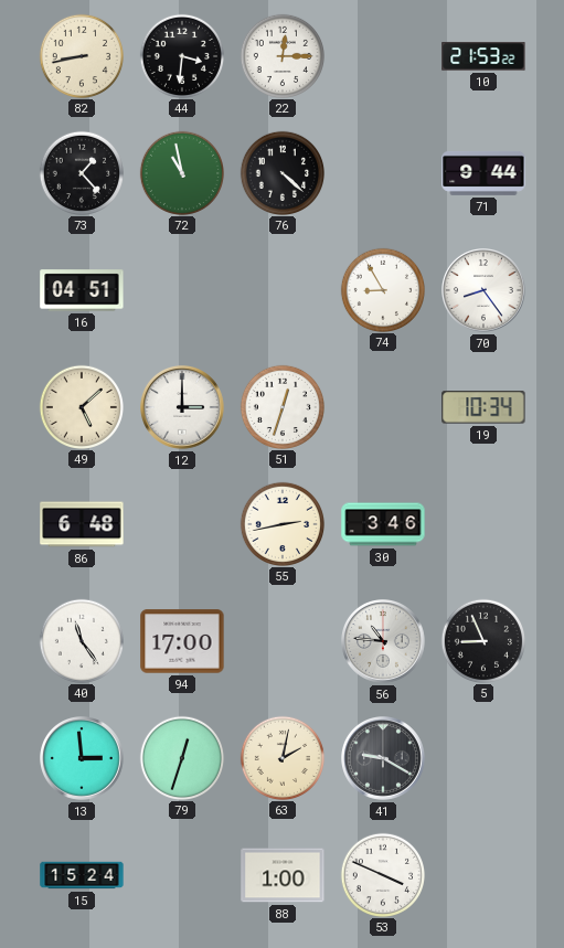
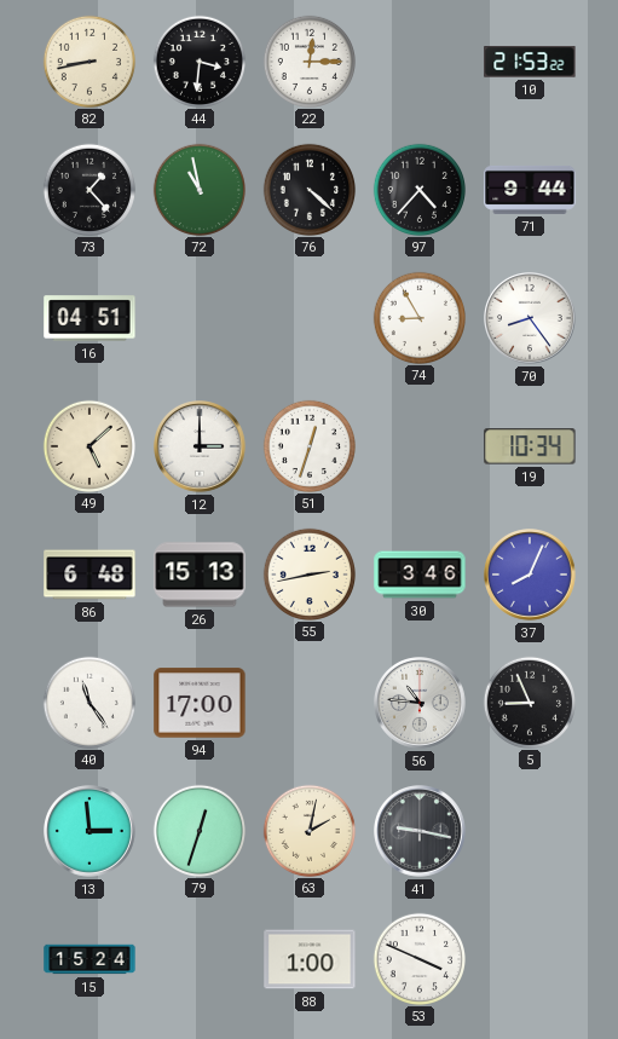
97: none -> 4:37
26: none -> 15:13
37: none -> 8:04
41: 9:20 -> 9:17
